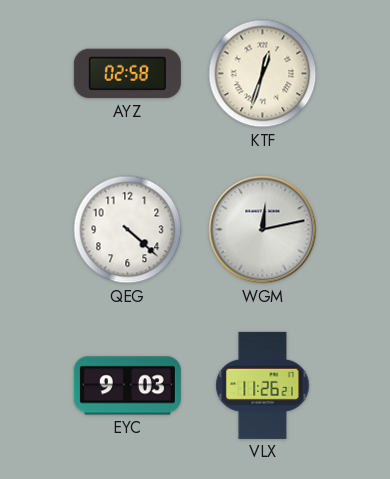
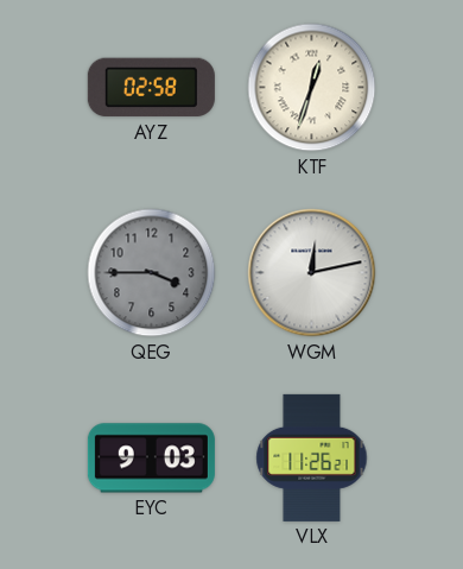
QEG: 4:22 -> 3:45
QEG dial: white -> grey
